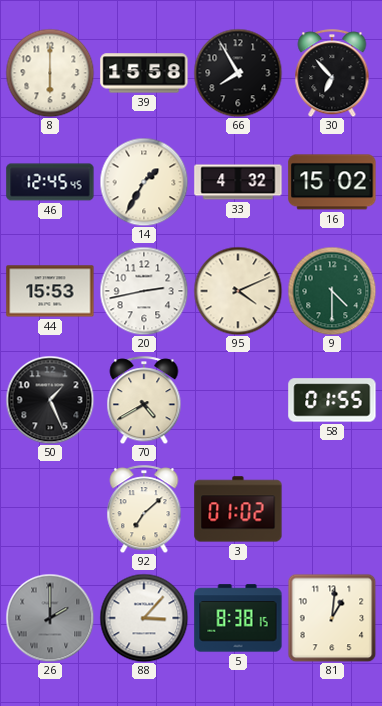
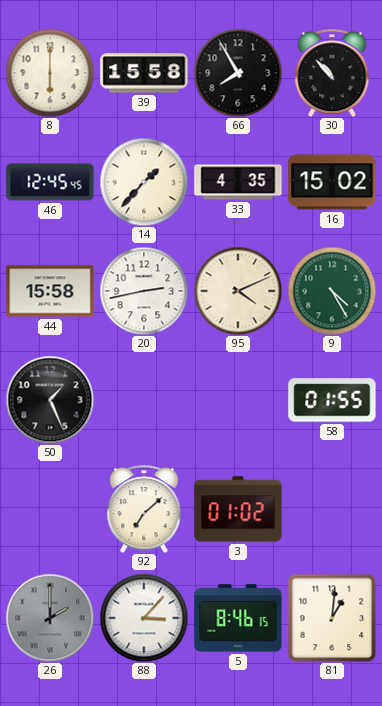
30: 6:53 -> 10:53
14: 1:35 -> 1:37
33: 4:32 -> 4:35
44: 15:53 -> 15:58
9: 4:30 -> 4:25
70: 4:40 -> none
5: 8:38 -> 8:46
